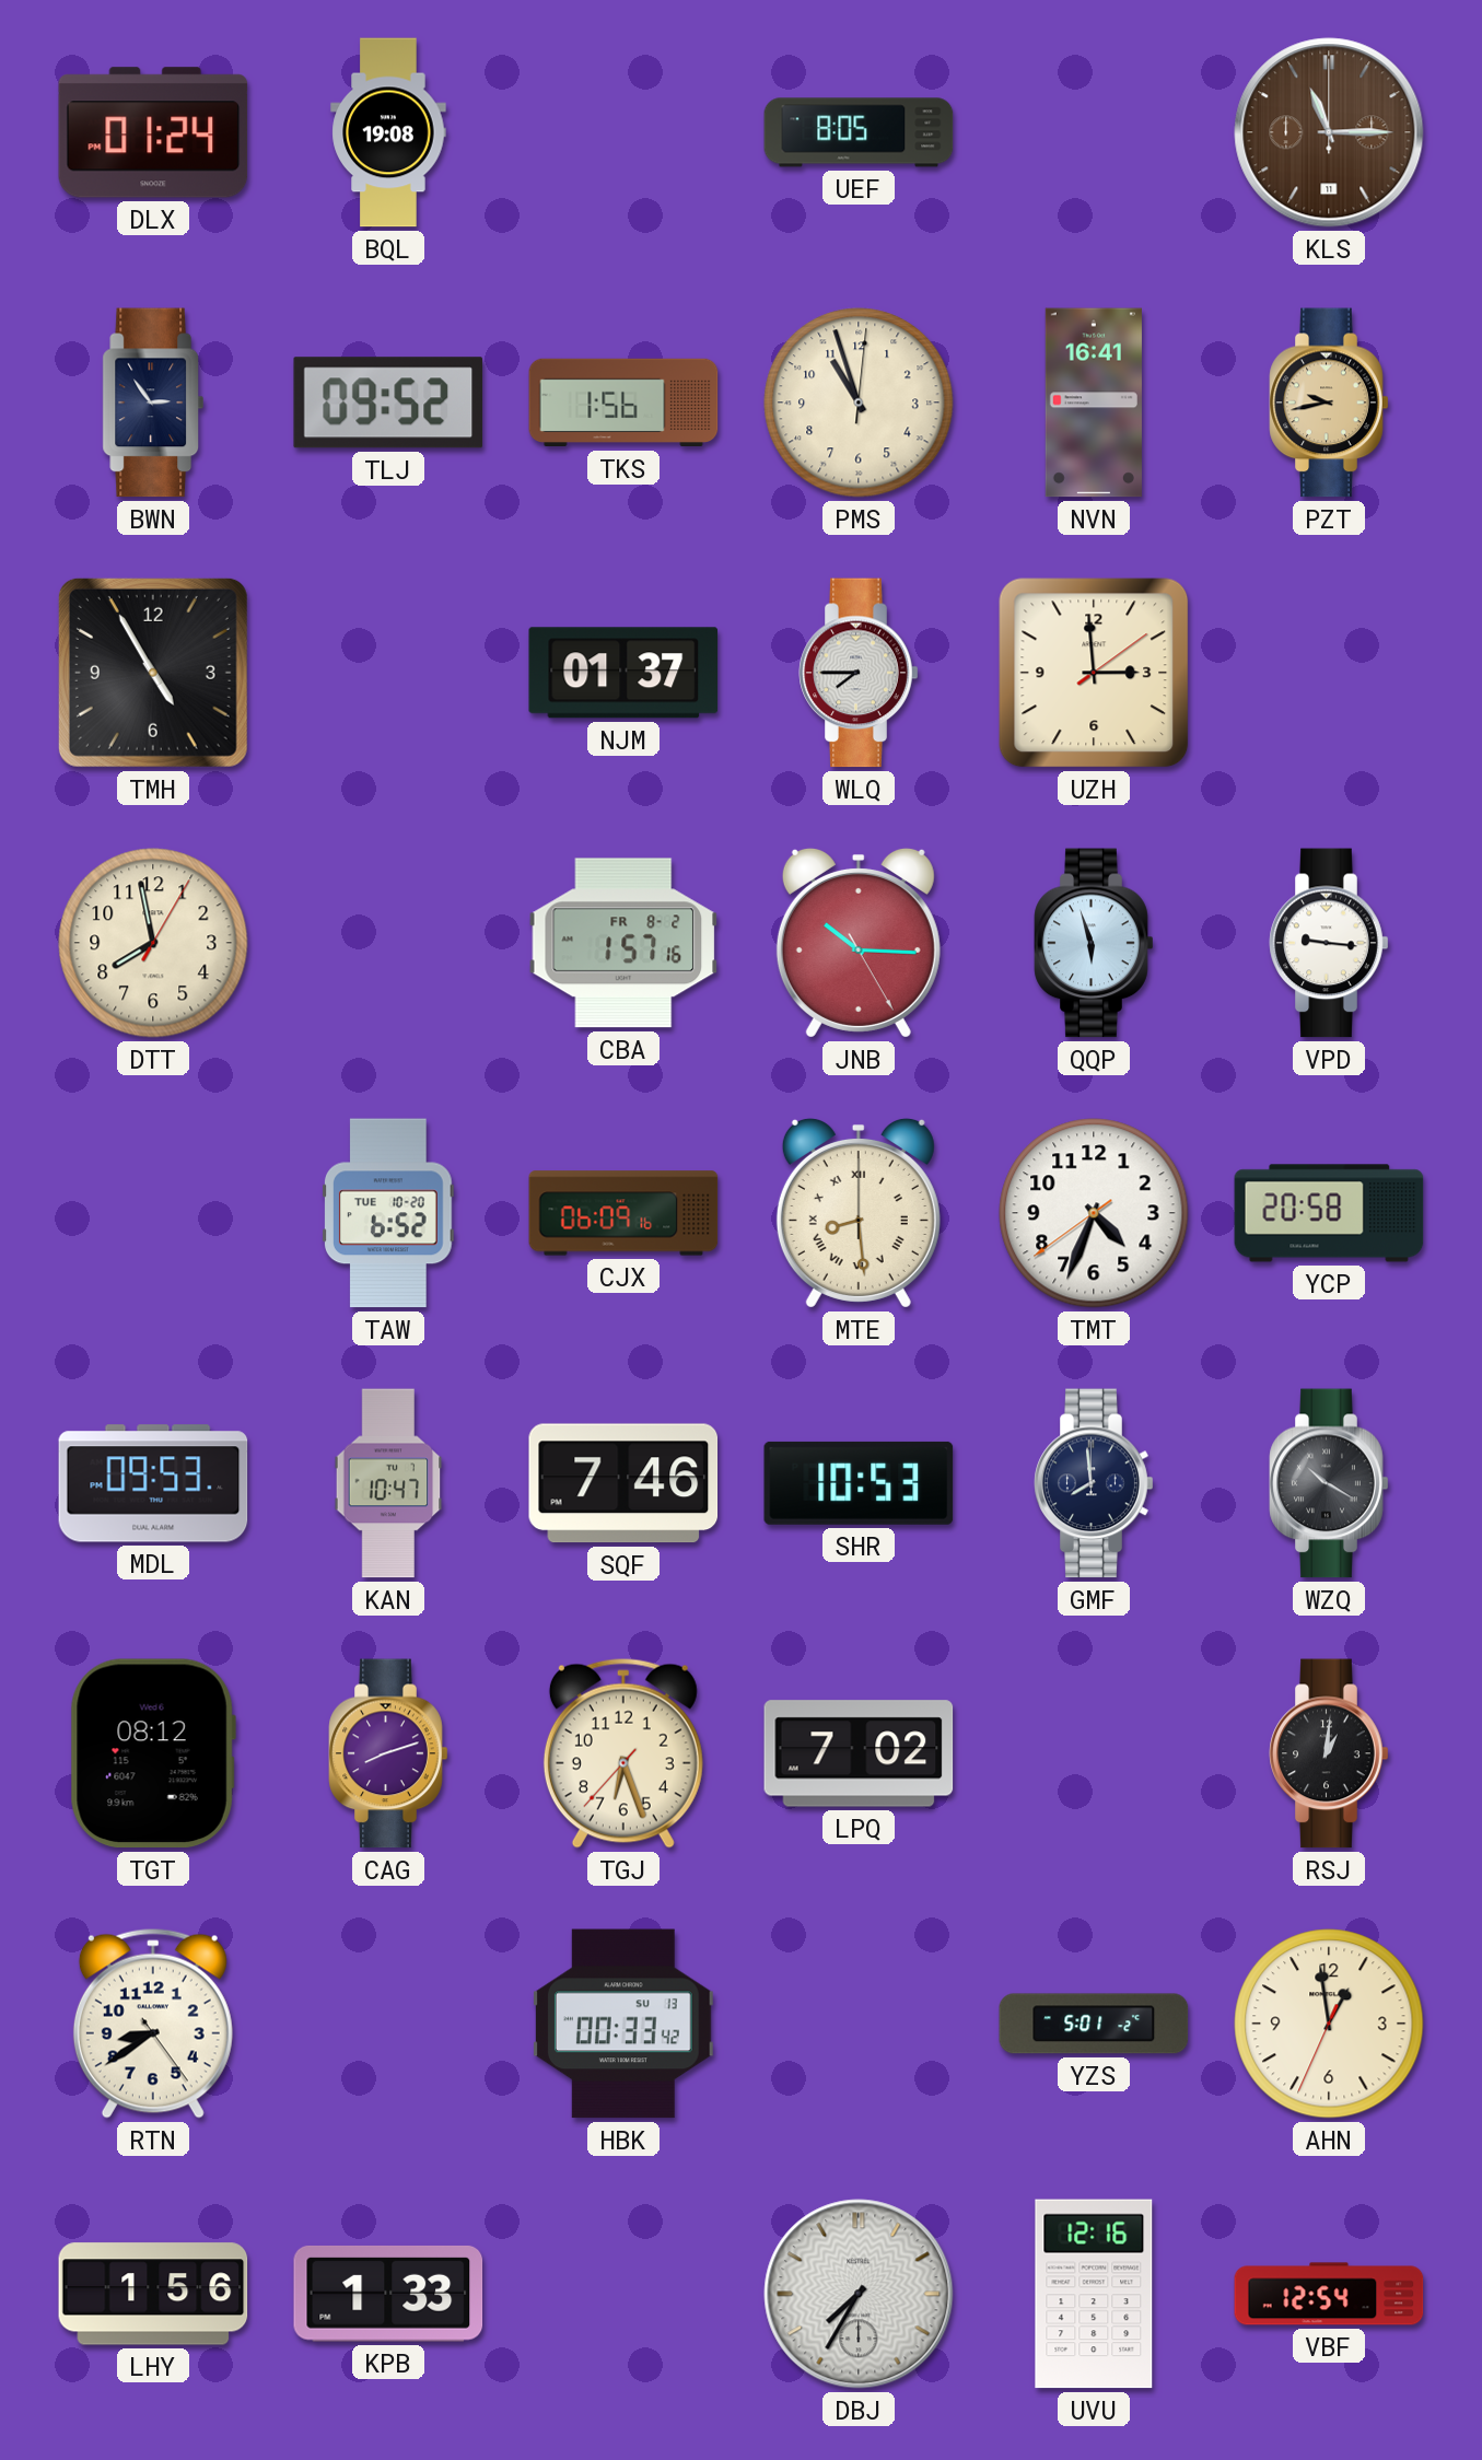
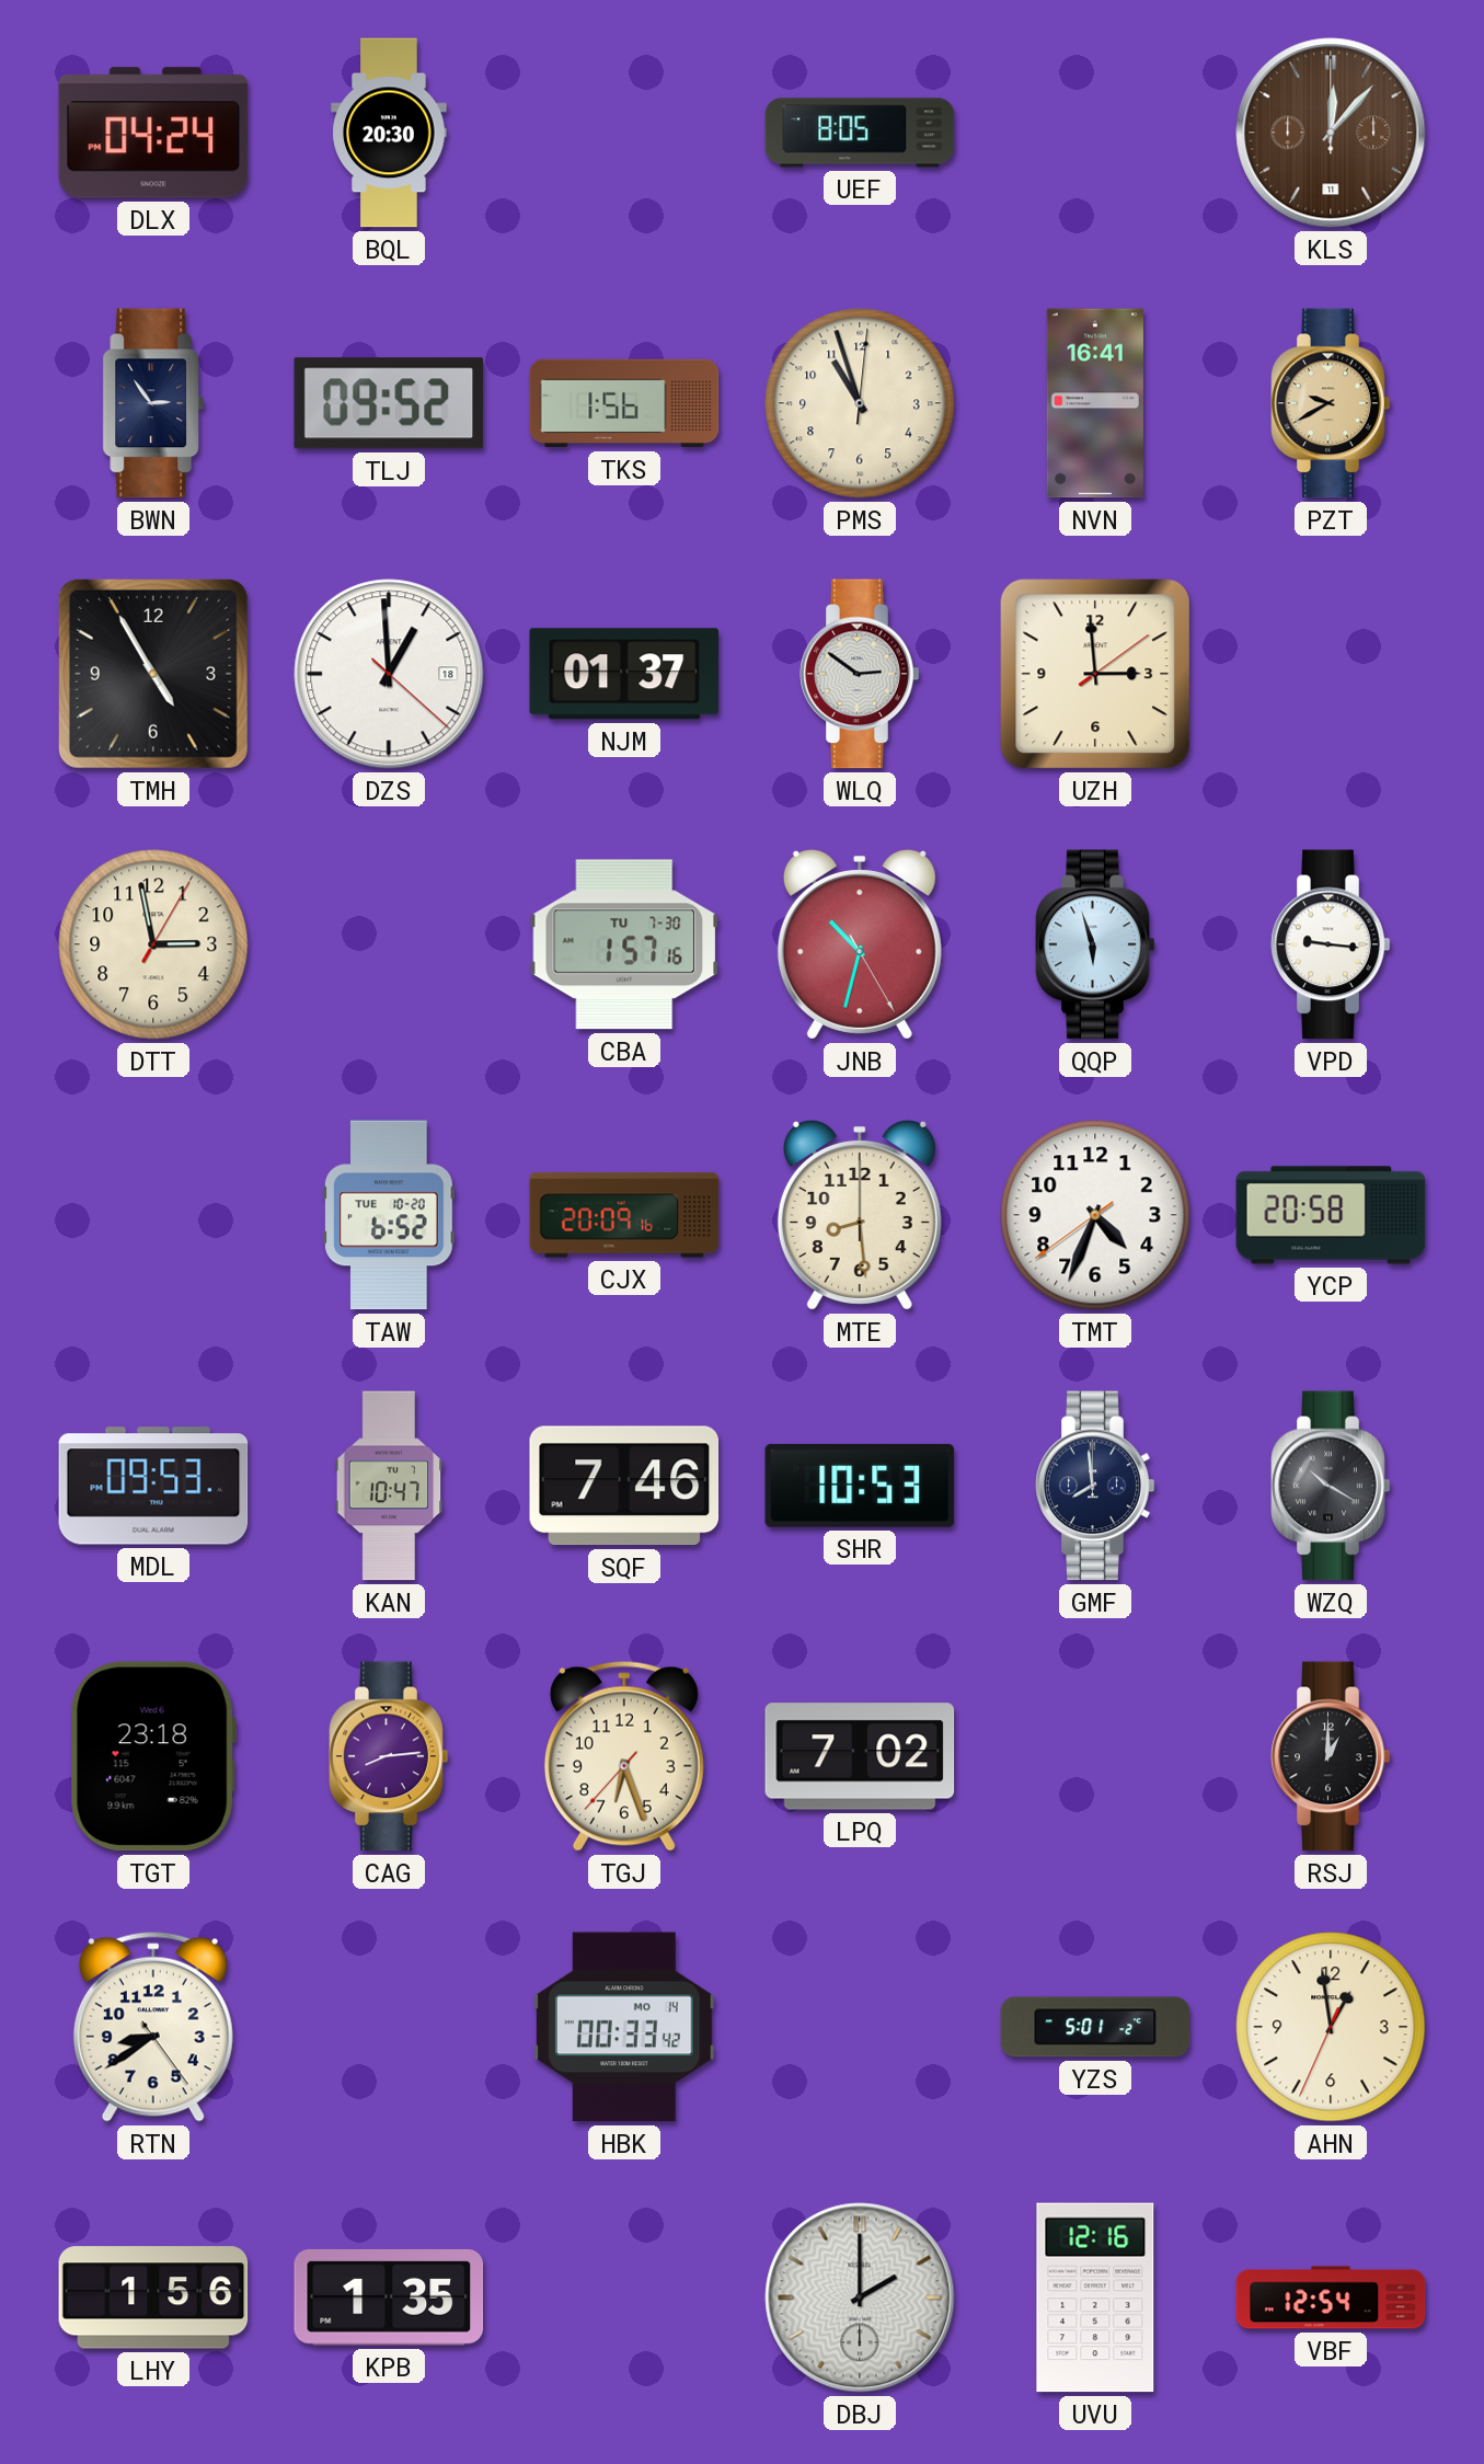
DLX: 01:24 -> 04:24
BQL: 19:08 -> 20:30
KLS: 11:15 -> 12:07
PZT: 9:43 -> 9:40
DZS: none -> 12:59
WLQ: 7:45 -> 2:51
DTT: 7:58 -> 2:58
CBA date: FR 8-2 -> TU 7-30
JNB: 10:15 -> 10:32
CJX: 06:09 -> 20:09
MTE numerals: Roman -> Arabic
TGT: 08:12 -> 23:18
CAG: 8:12 -> 8:14
RSJ: 1:01 -> 1:00
HBK date: SU 13 -> MO 14
KPB: 1:33 -> 1:35
DBJ: 7:35 -> 2:00
